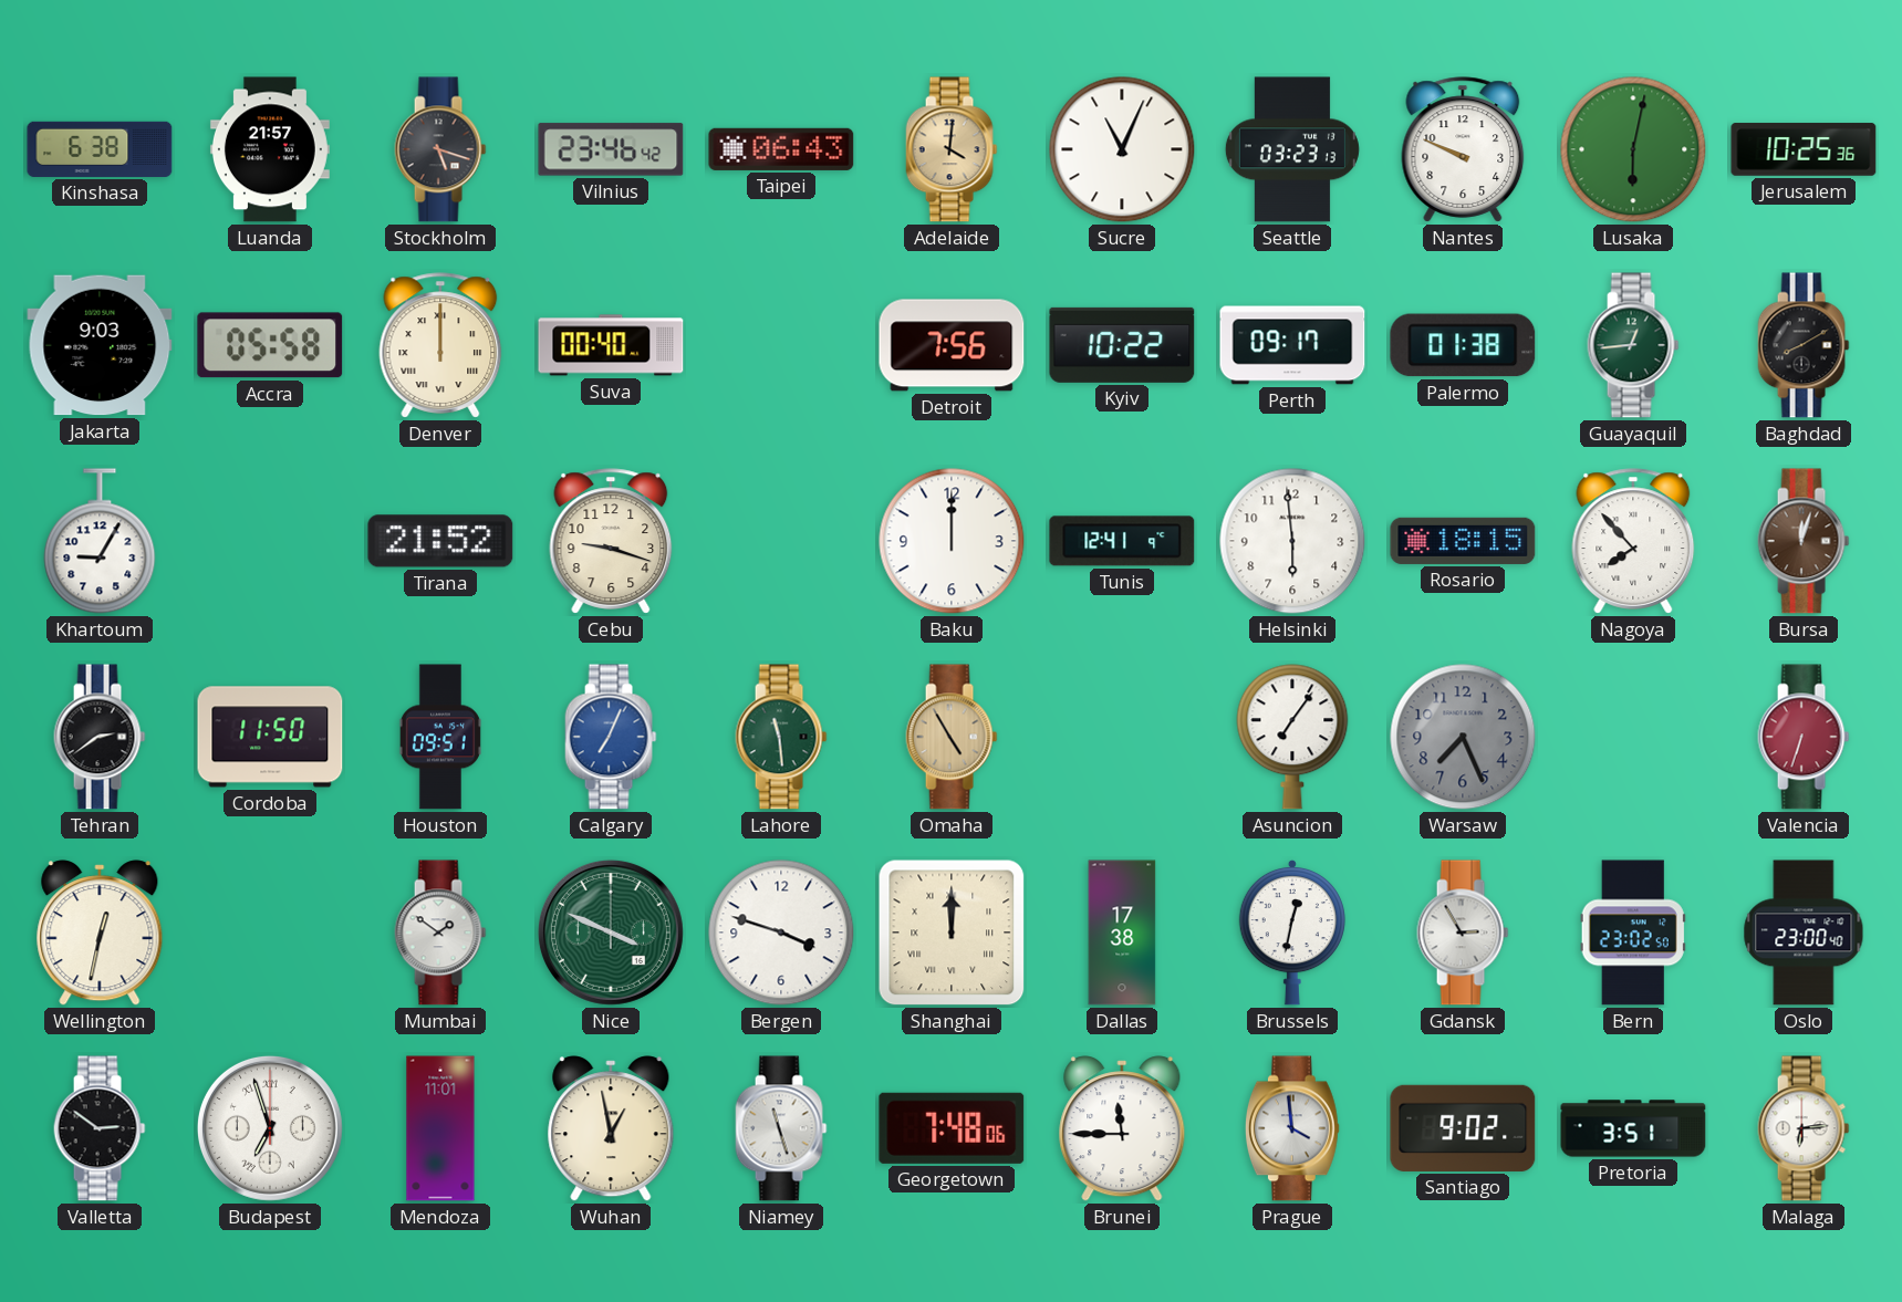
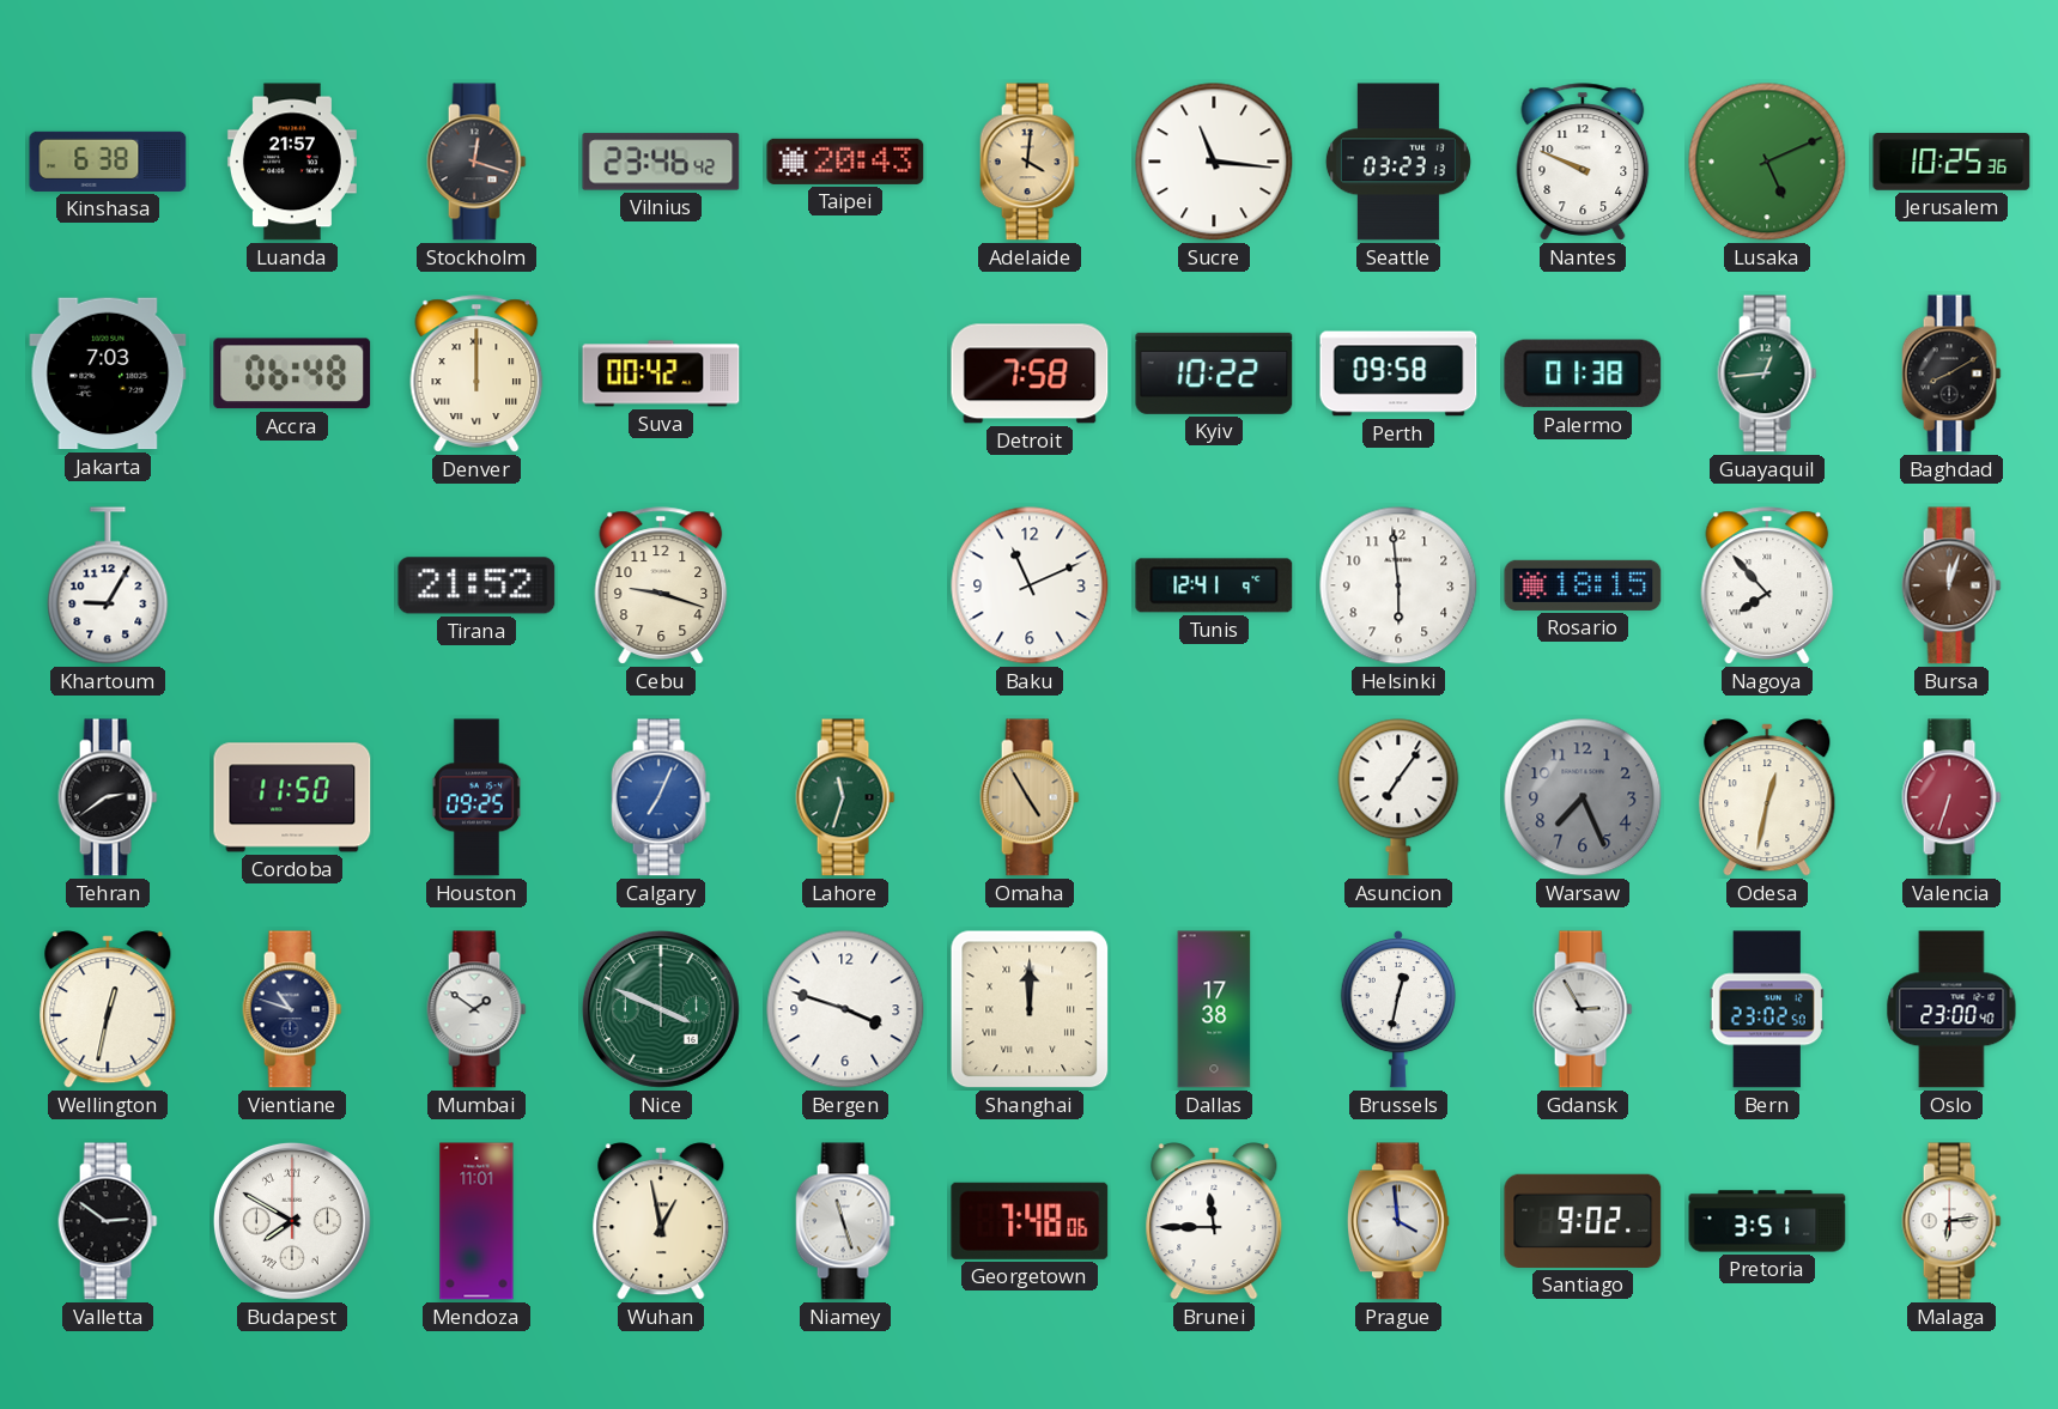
Stockholm: 5:18 -> 12:18
Taipei: 06:43 -> 20:43
Sucre: 11:04 -> 11:16
Lusaka: 6:02 -> 5:11
Jakarta: 9:03 -> 7:03
Accra: 05:58 -> 06:48
Suva: 00:40 -> 00:42
Detroit: 7:56 -> 7:58
Perth: 09:17 -> 09:58
Baku: 12:00 -> 11:11
Houston: 09:51 -> 09:25
Lahore: 11:29 -> 11:33
Odesa: none -> 12:32
Vientiane: none -> 10:48
Budapest: 6:57 -> 7:50
